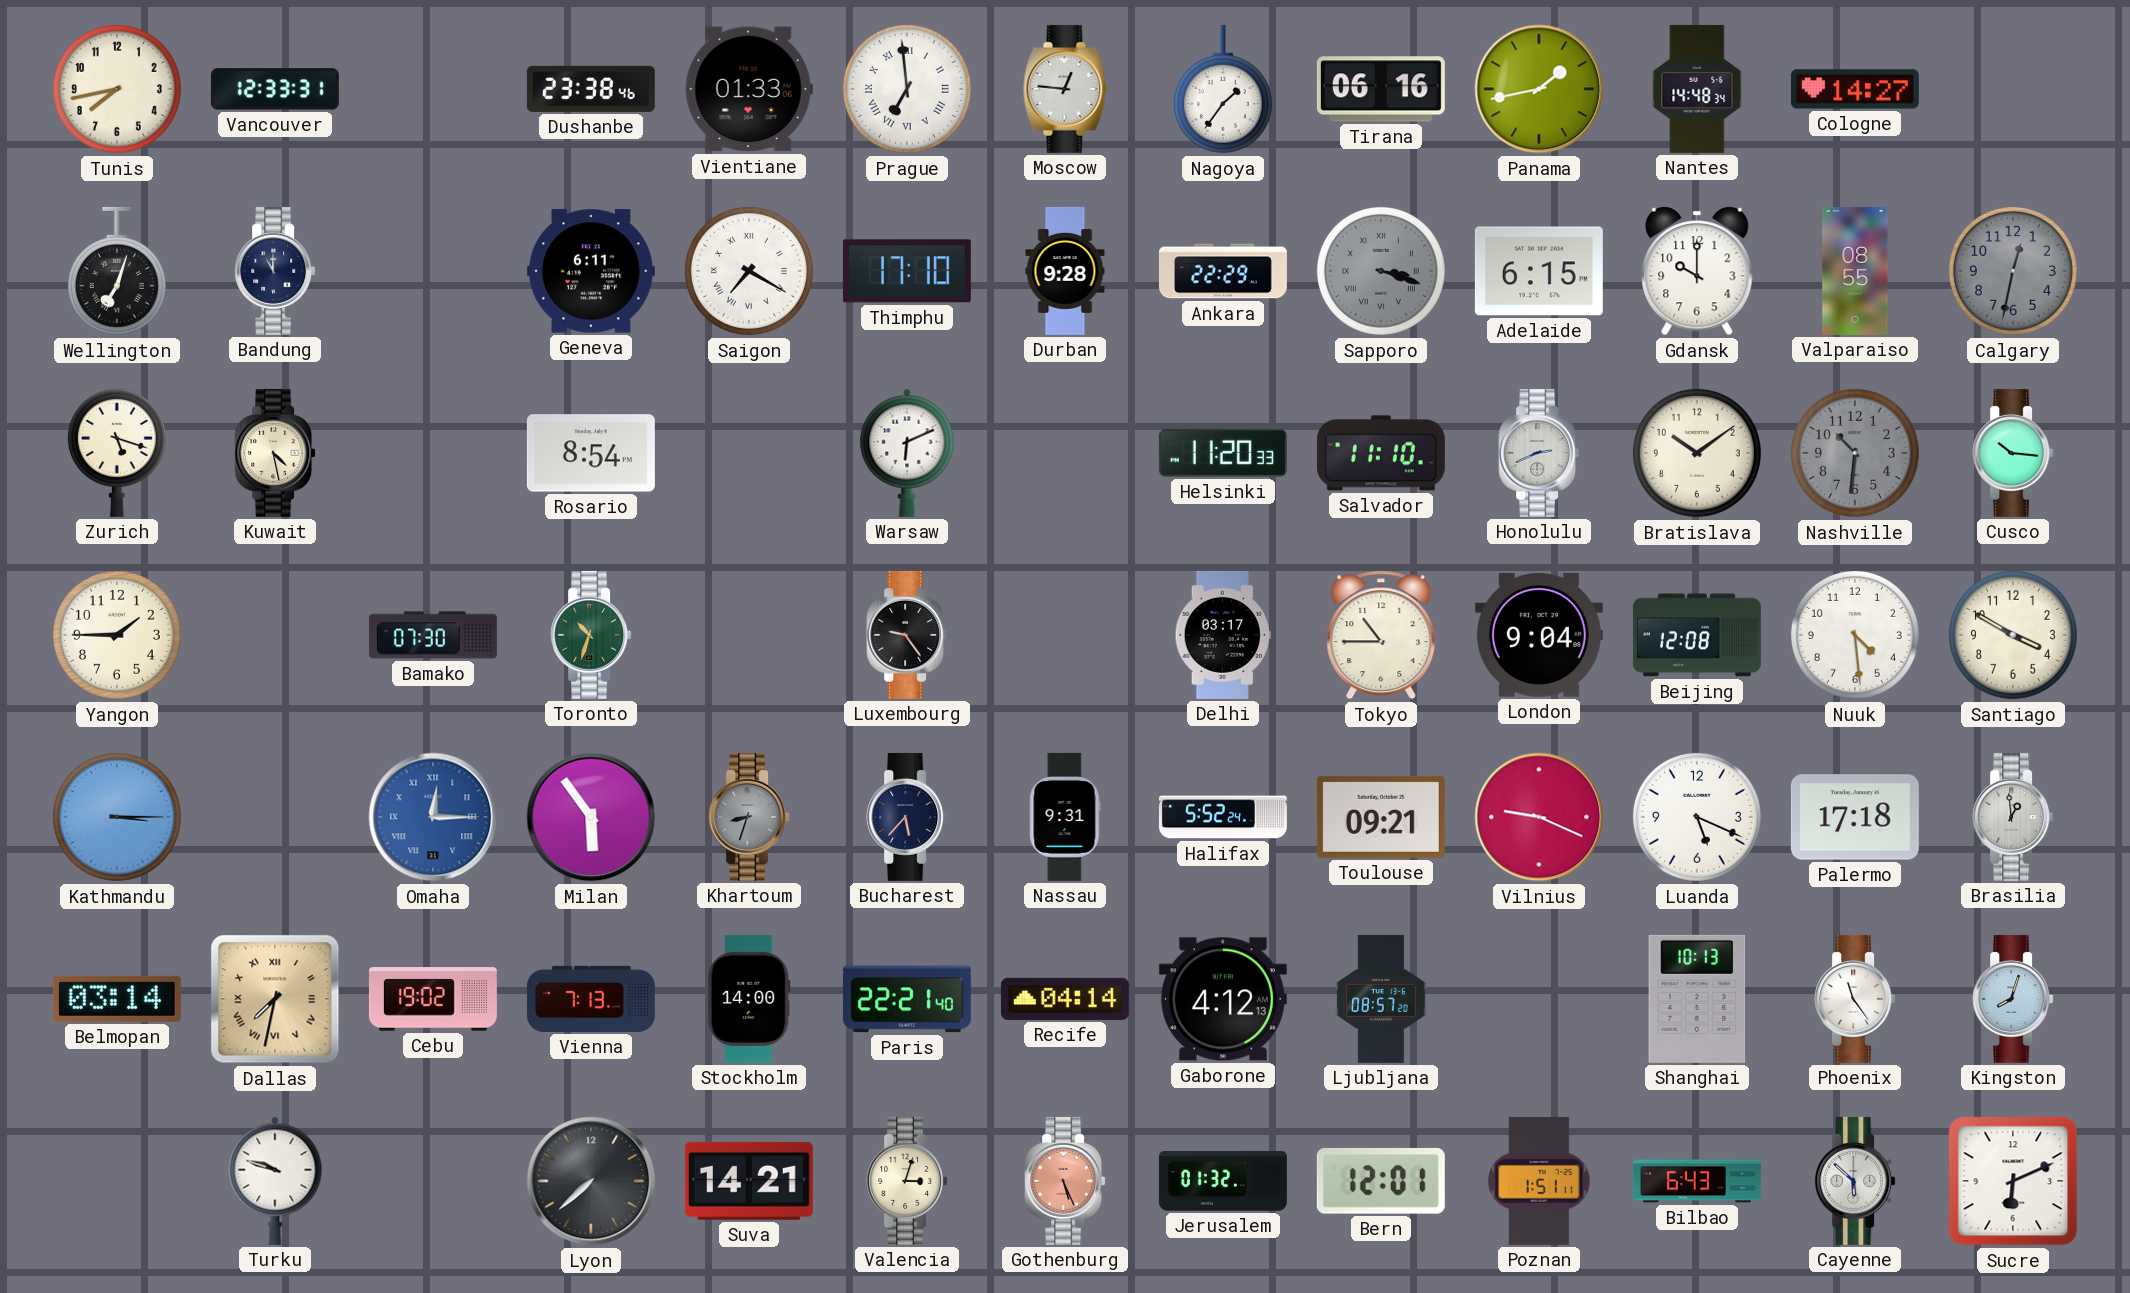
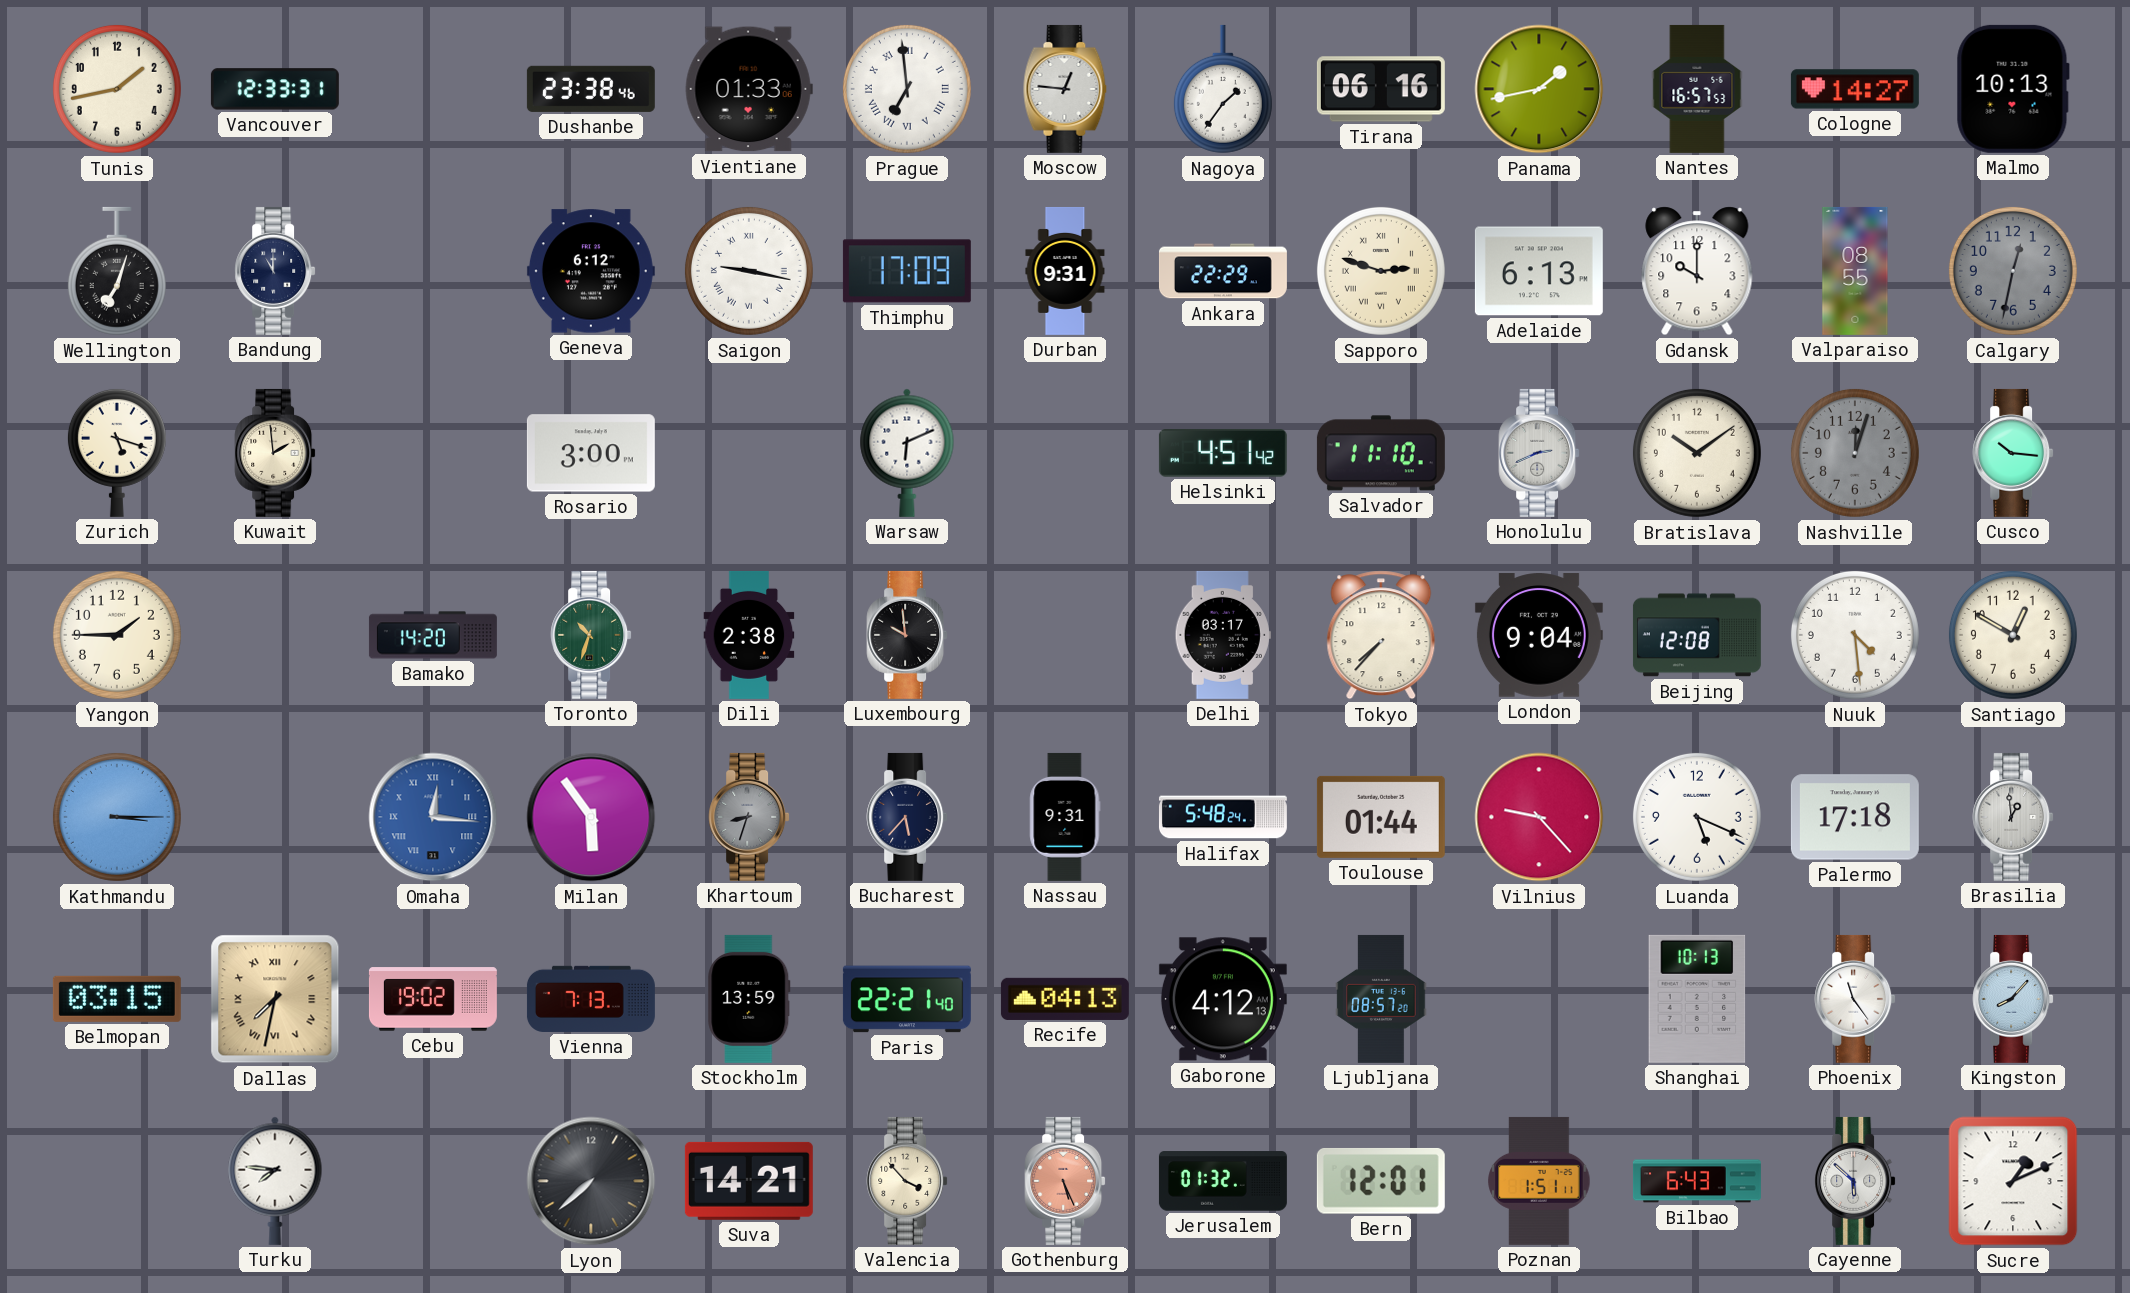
Tunis: 7:43 -> 1:43
Nantes: 14:48 -> 16:57
Malmo: none -> 10:13
Geneva: 6:11 -> 6:12
Saigon: 7:20 -> 9:17
Thimphu: 17:10 -> 17:09
Durban: 9:28 -> 9:31
Sapporo: 3:18 -> 2:48
Sapporo dial: grey -> cream
Adelaide: 6:15 -> 6:13
Kuwait: 4:28 -> 1:59
Rosario: 8:54 -> 3:00
Helsinki: 11:20 -> 4:51
Nashville: 10:31 -> 12:03
Bamako: 07:30 -> 14:20
Dili: none -> 2:38
Luxembourg: 9:24 -> 9:59
Tokyo: 10:45 -> 7:37
Santiago: 3:50 -> 12:50
Omaha: 12:15 -> 12:16
Halifax: 5:52 -> 5:48
Toulouse: 09:21 -> 01:44
Vilnius: 9:19 -> 9:23
Belmopan: 03:14 -> 03:15
Stockholm: 14:00 -> 13:59
Recife: 04:14 -> 04:13
Kingston: 8:03 -> 8:07
Turku: 9:48 -> 7:46
Valencia: 3:03 -> 3:53
Sucre: 6:11 -> 1:11
